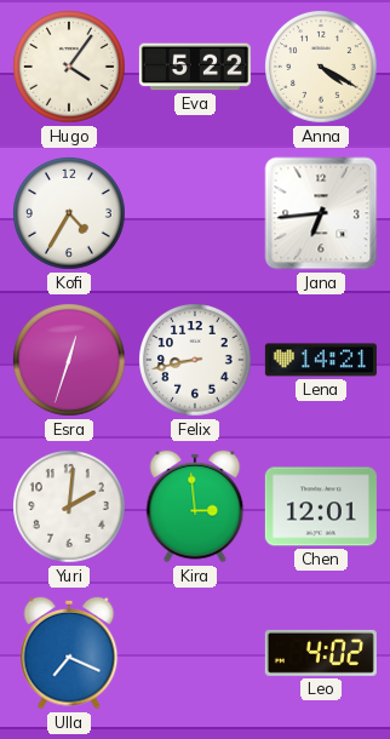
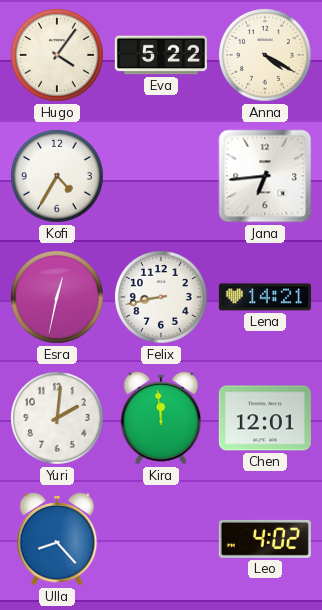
Esra: 12:33 -> 12:32
Kira: 2:59 -> 11:59
Ulla: 7:19 -> 8:23
